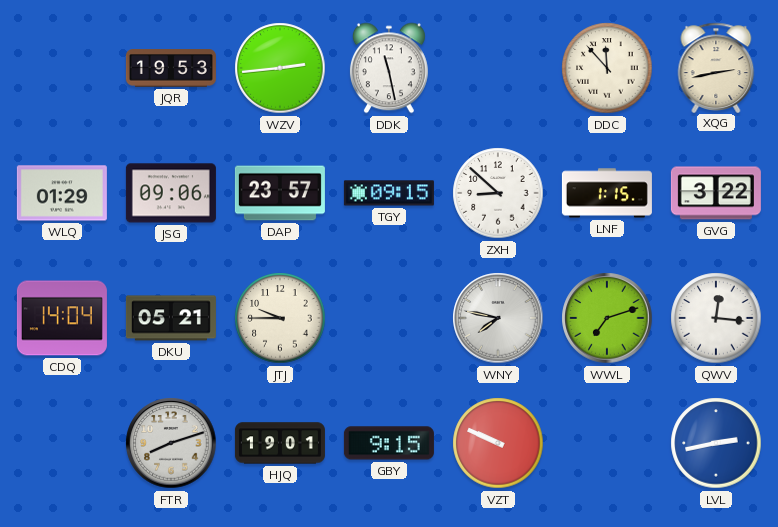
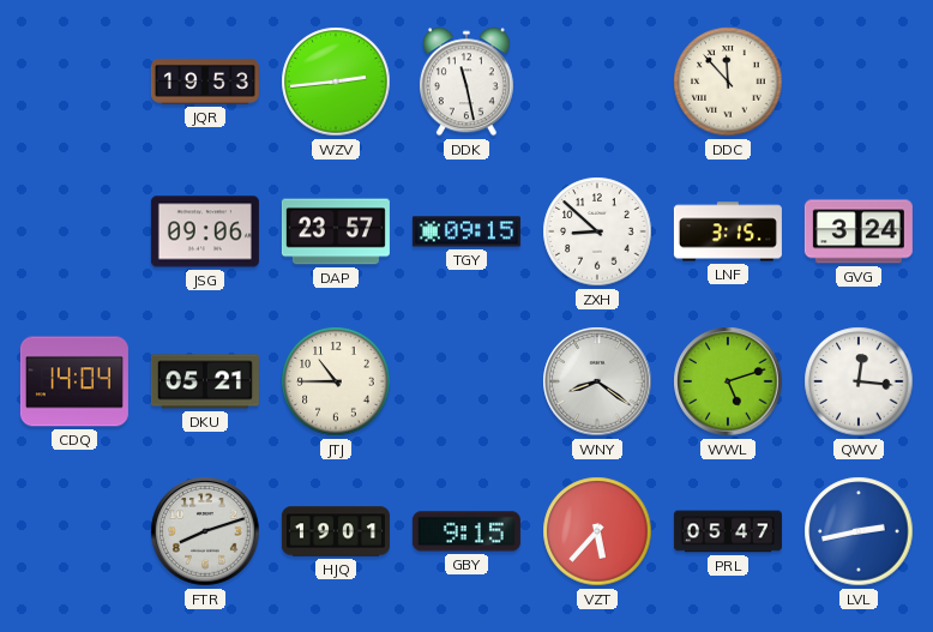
XQG: 2:43 -> none
WLQ: 01:29 -> none
LNF: 1:15 -> 3:15
GVG: 3:22 -> 3:24
JTJ: 9:45 -> 10:45
WNY: 7:47 -> 8:21
WWL: 7:12 -> 5:12
VZT: 9:49 -> 5:37
PRL: none -> 05:47
